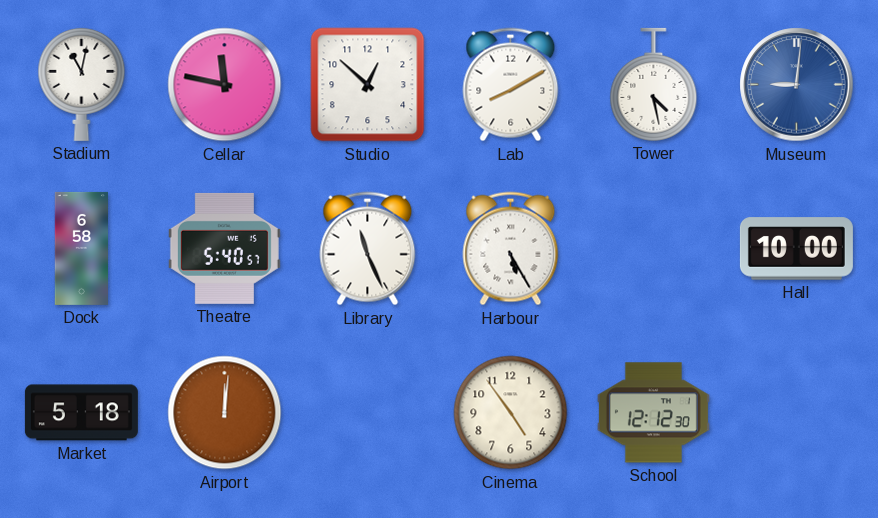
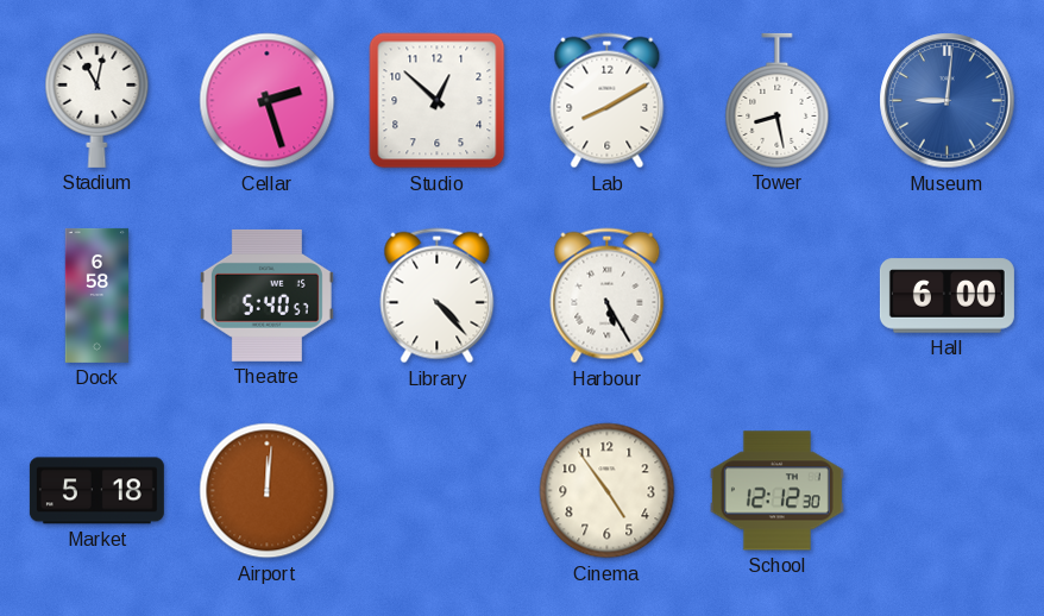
Cellar: 11:47 -> 2:27
Tower: 4:28 -> 8:28
Library: 11:26 -> 4:23
Hall: 10:00 -> 6:00
